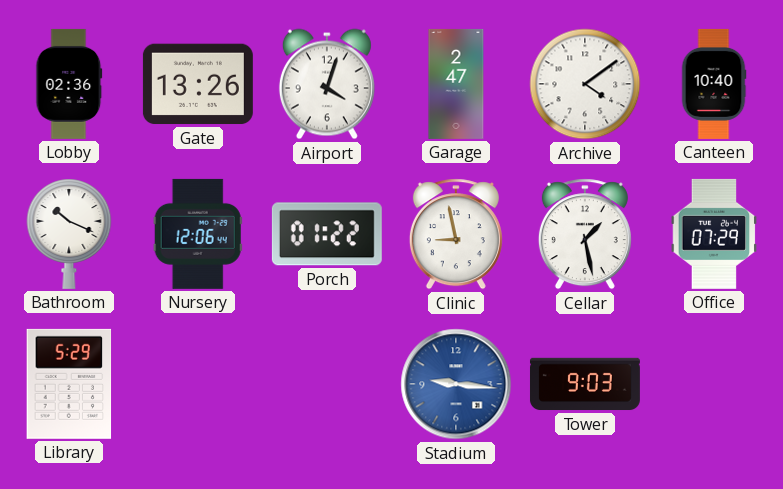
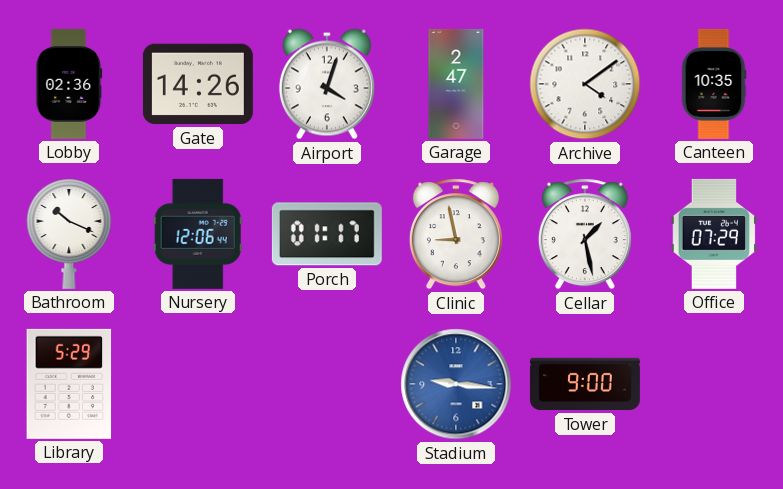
Gate: 13:26 -> 14:26
Canteen: 10:40 -> 10:35
Porch: 01:22 -> 01:17
Tower: 9:03 -> 9:00
